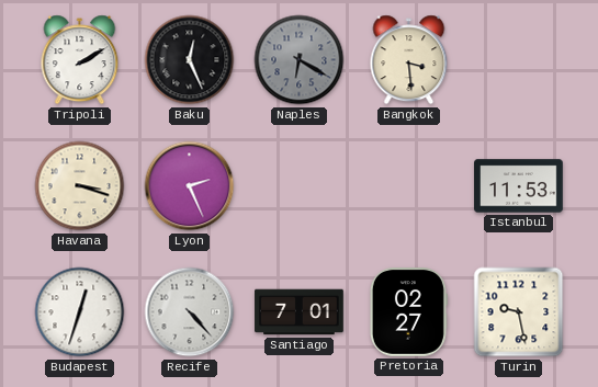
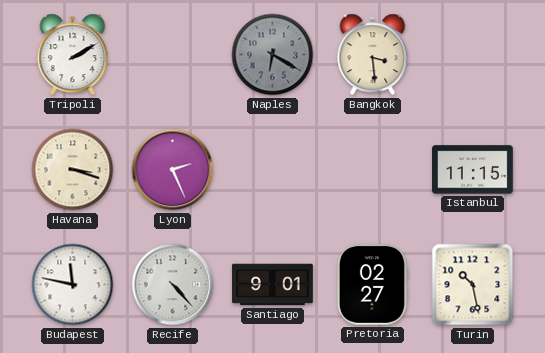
Baku: 12:26 -> none
Istanbul: 11:53 -> 11:15
Budapest: 12:33 -> 11:47
Santiago: 7:01 -> 9:01
Turin: 9:28 -> 10:28
